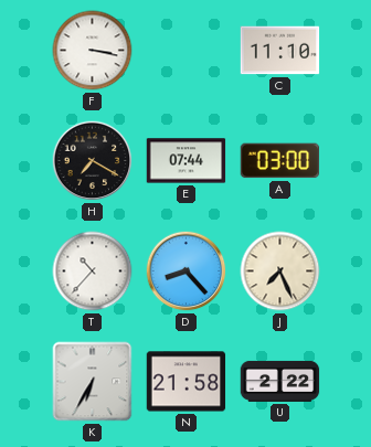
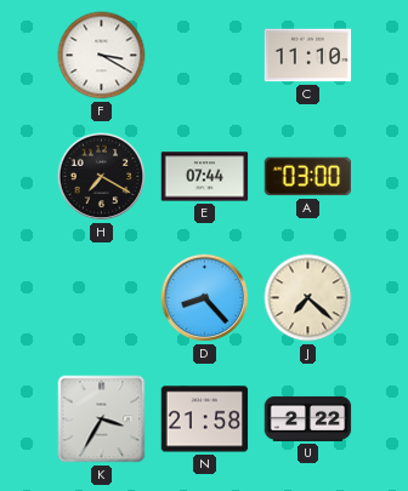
F: 3:17 -> 3:20
T: 10:37 -> none
J: 7:26 -> 7:22
K: 6:35 -> 3:35
